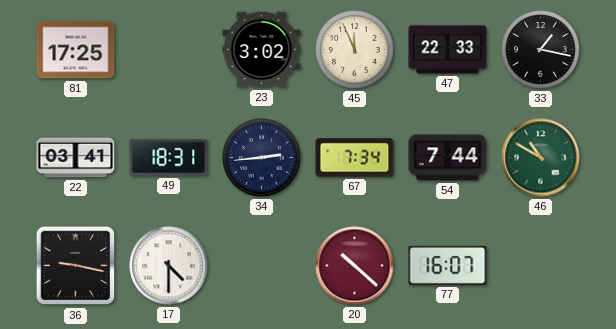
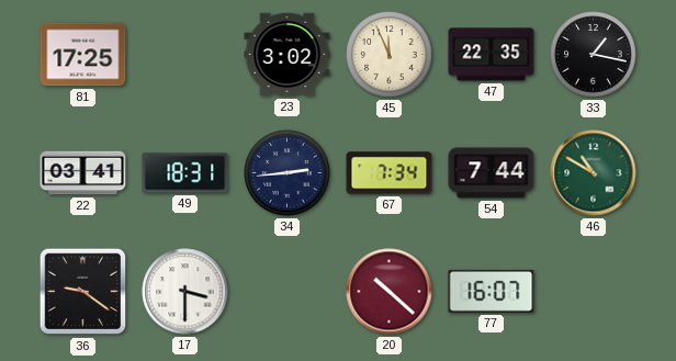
47: 22:33 -> 22:35
36: 9:17 -> 9:21
17: 4:30 -> 3:30
